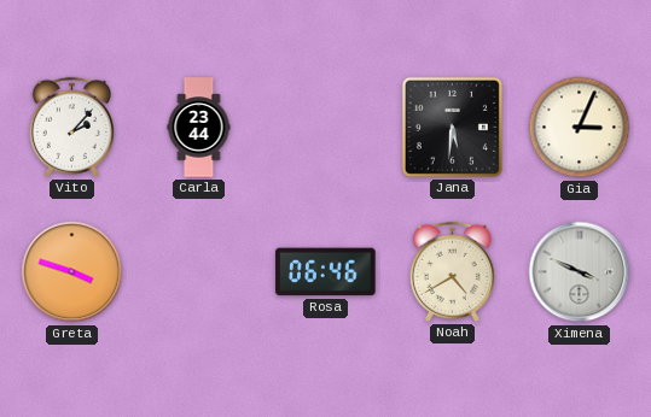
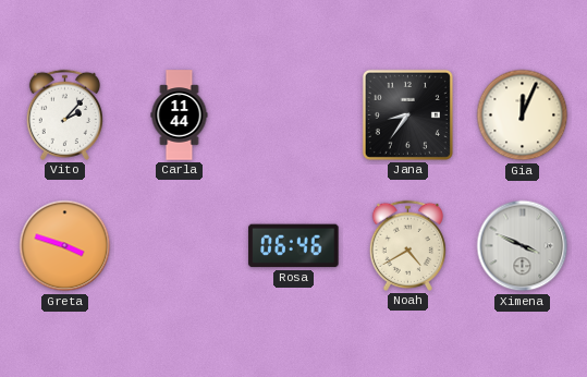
Carla: 23:44 -> 11:44
Jana: 5:31 -> 8:36
Gia: 3:04 -> 12:04
